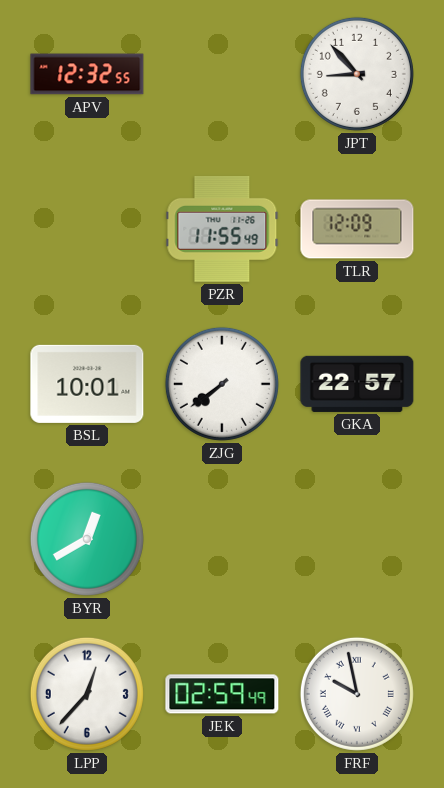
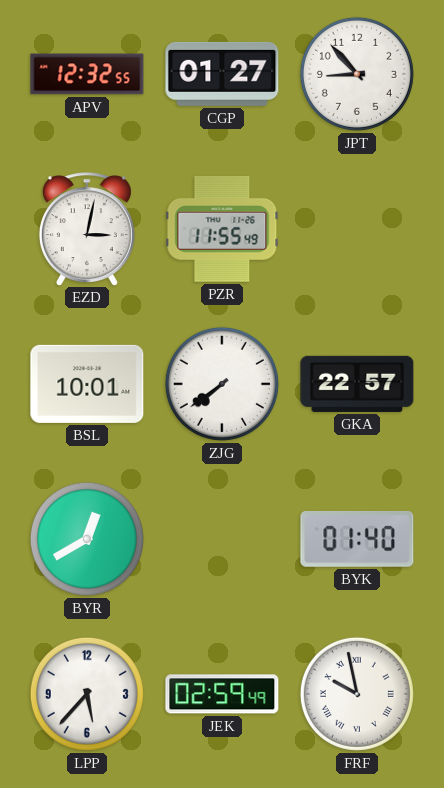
CGP: none -> 01:27
EZD: none -> 3:02
TLR: 12:09 -> none
BYK: none -> 01:40
LPP: 12:37 -> 5:37
